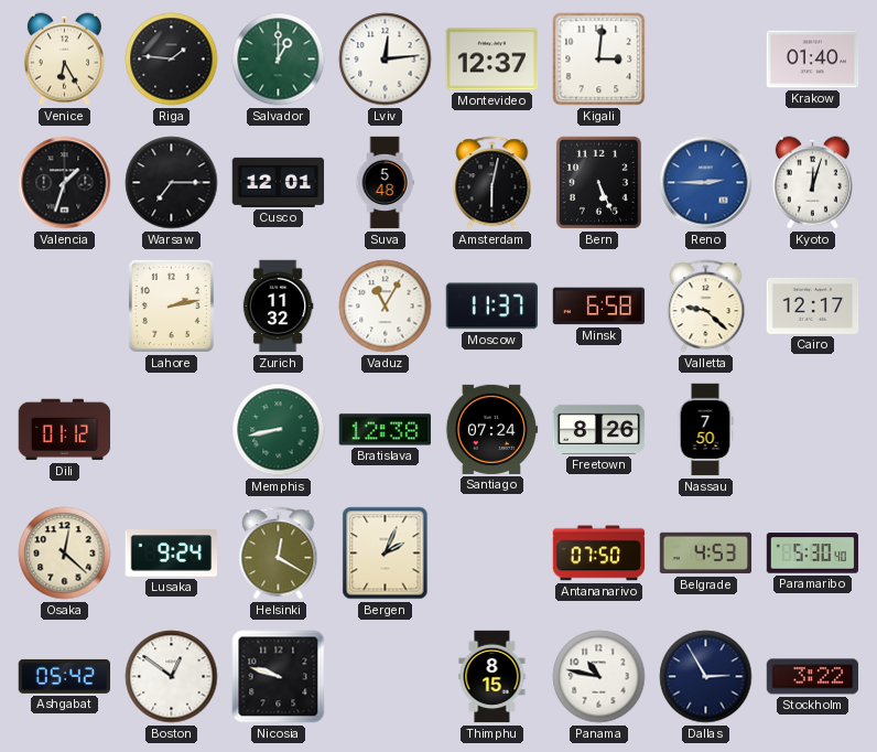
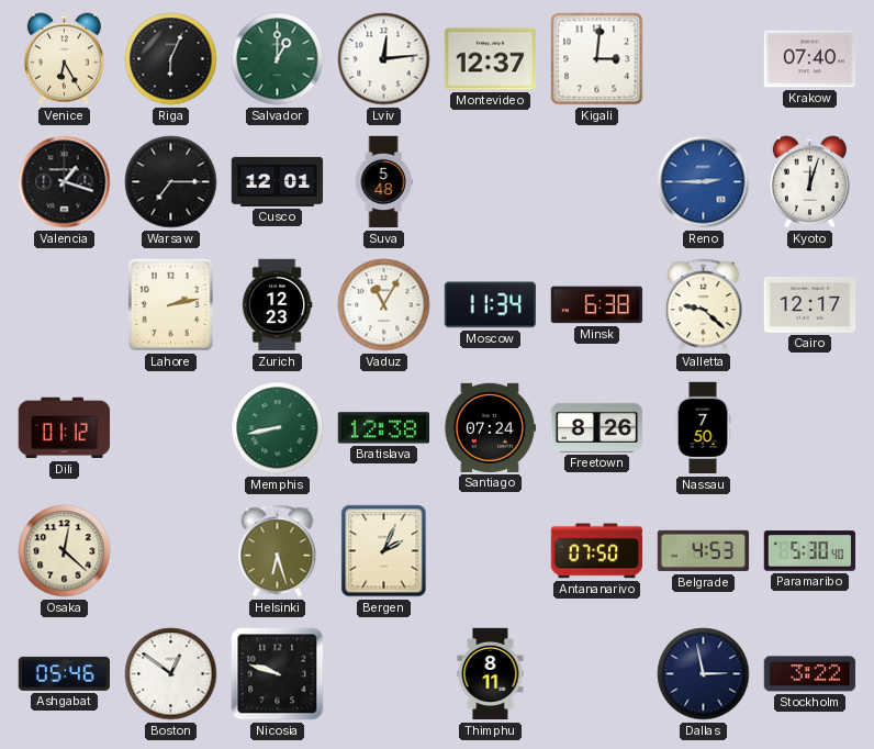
Riga: 1:46 -> 6:04
Krakow: 01:40 -> 07:40
Valencia: 1:33 -> 1:18
Amsterdam: 6:02 -> none
Bern: 5:26 -> none
Zurich: 11:32 -> 12:23
Moscow: 11:37 -> 11:34
Minsk: 6:58 -> 6:38
Lusaka: 9:24 -> none
Helsinki: 12:20 -> 6:27
Ashgabat: 05:42 -> 05:46
Thimphu: 8:15 -> 8:11
Panama: 10:47 -> none
Dallas: 2:55 -> 2:58
